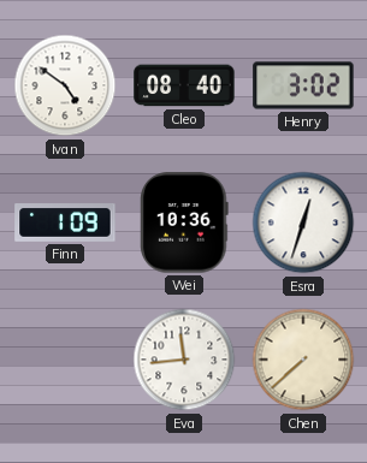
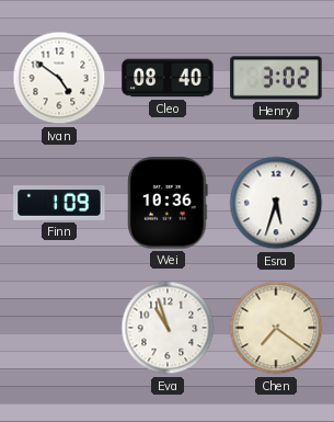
Esra: 12:33 -> 5:33
Eva: 11:44 -> 10:57
Chen: 7:38 -> 7:21
